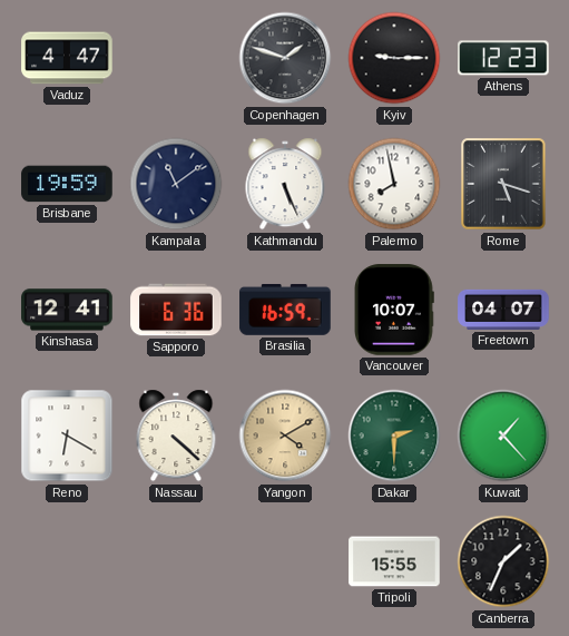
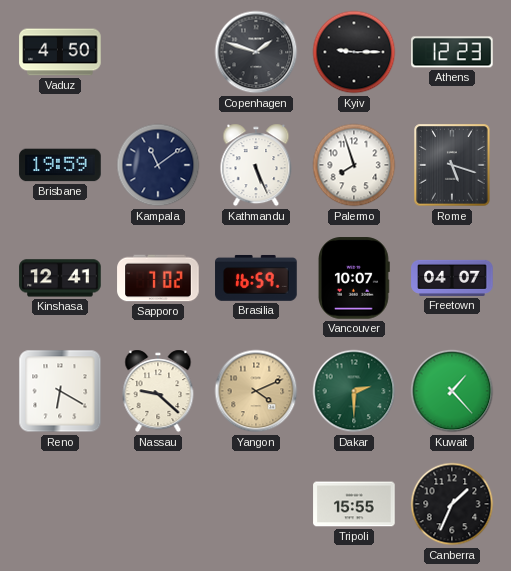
Vaduz: 4:47 -> 4:50
Palermo: 7:58 -> 7:57
Sapporo: 6:36 -> 7:02
Nassau: 4:22 -> 9:22
Yangon: 4:10 -> 4:11
